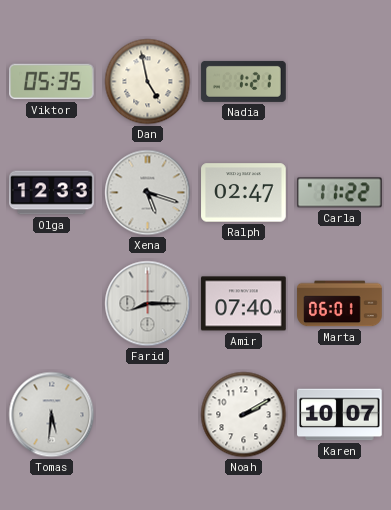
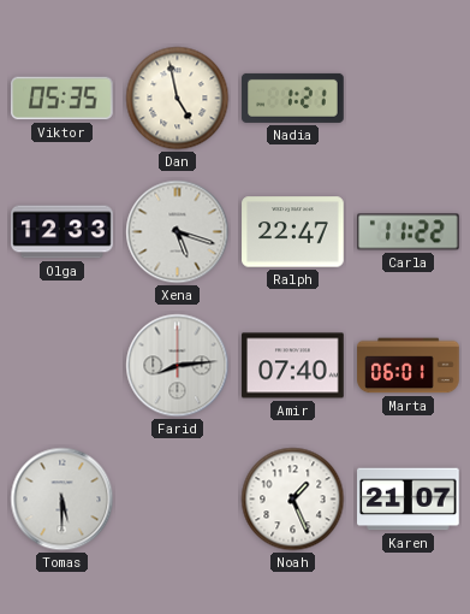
Ralph: 02:47 -> 22:47
Farid: 8:15 -> 8:14
Tomas: 5:31 -> 5:30
Noah: 2:10 -> 1:26
Karen: 10:07 -> 21:07
